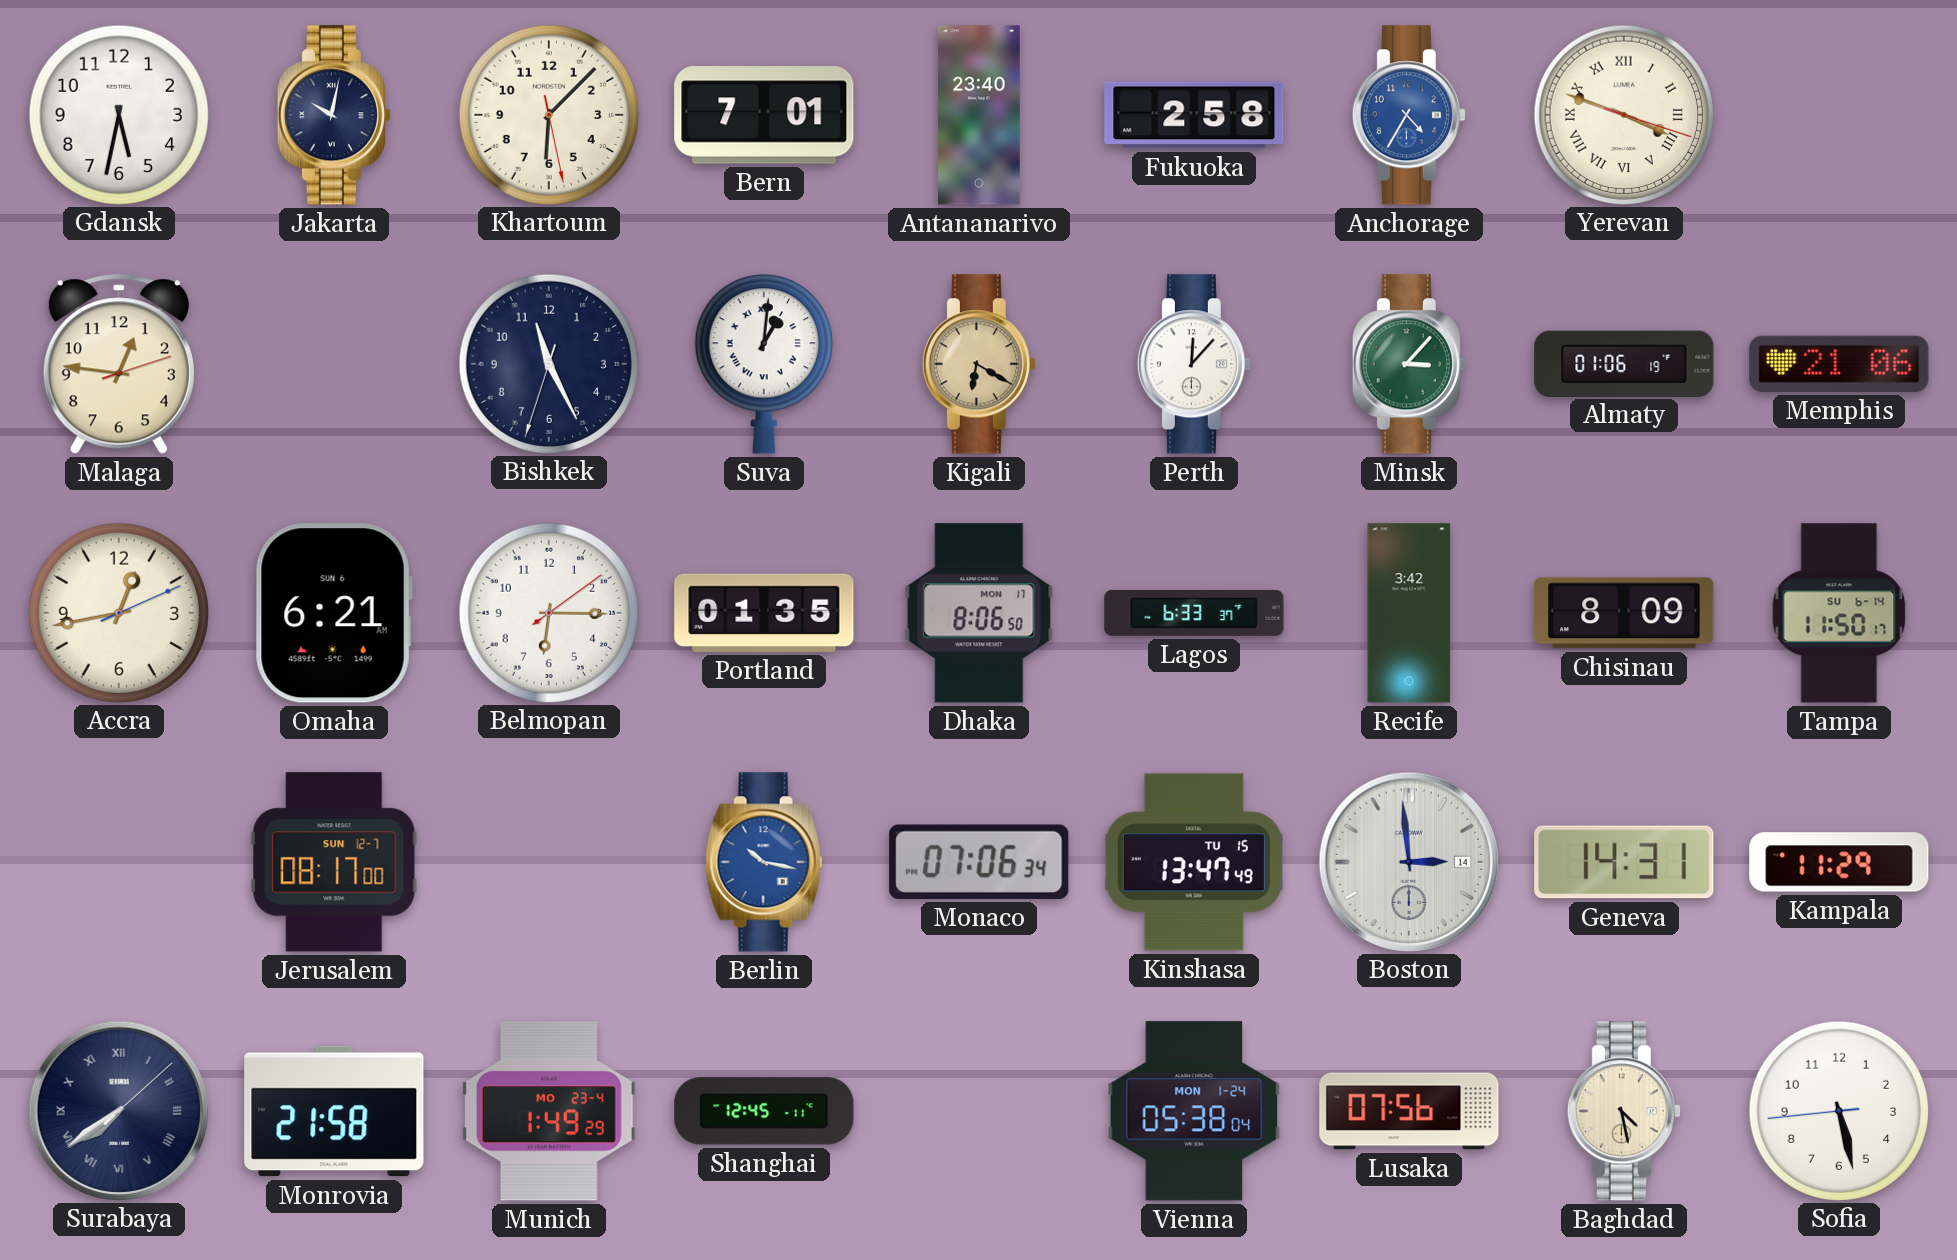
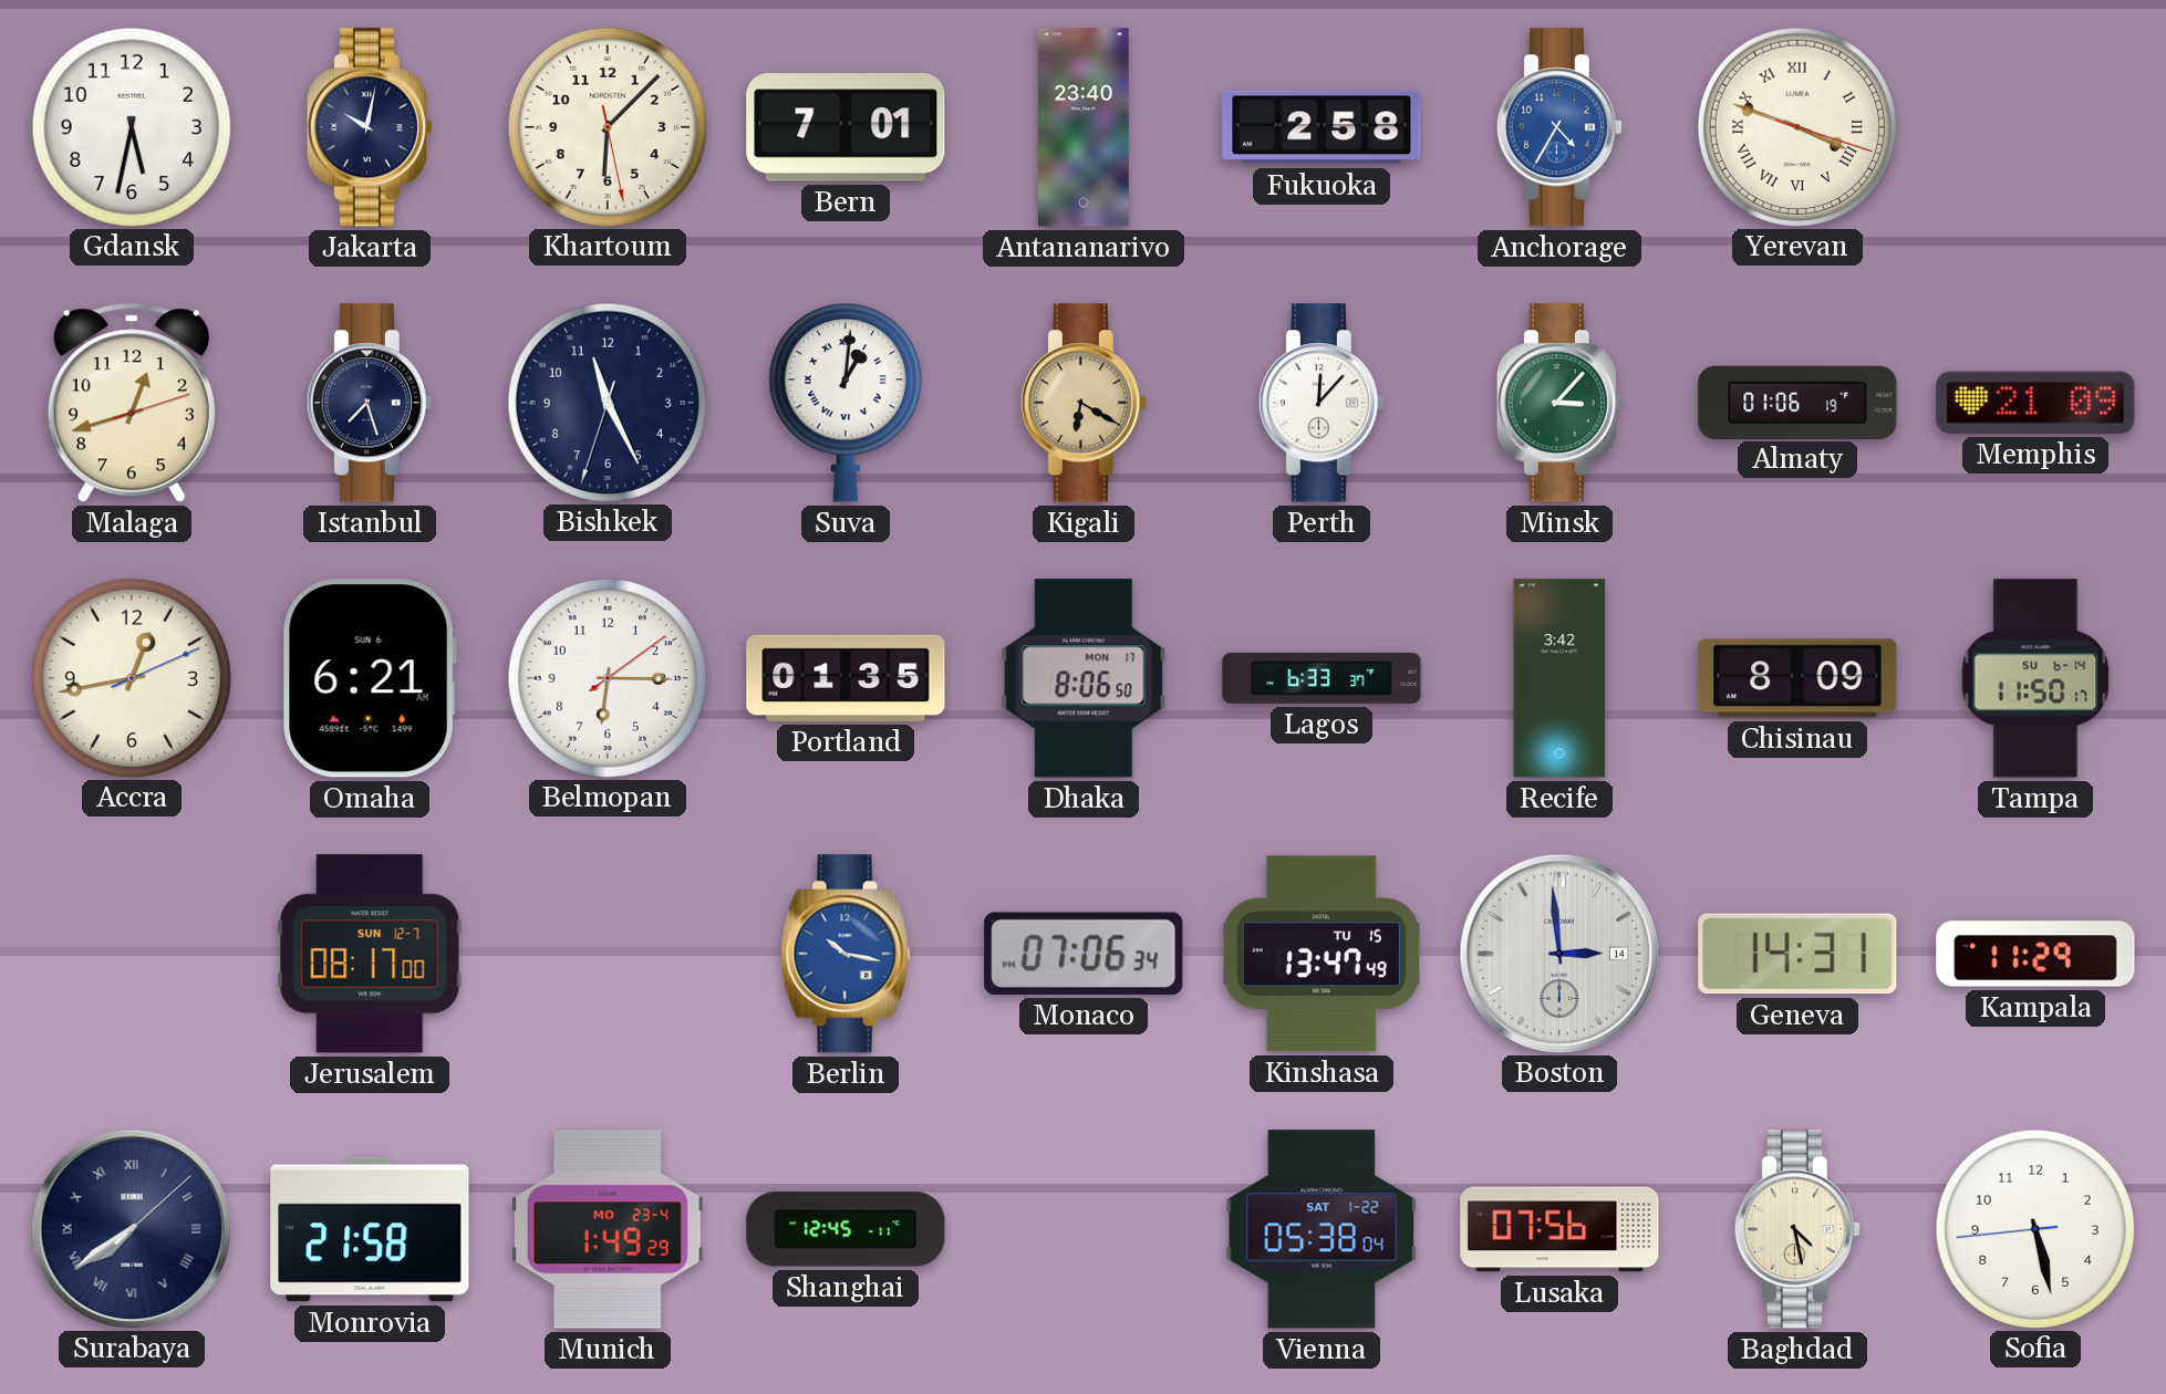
Malaga: 12:46 -> 12:42
Istanbul: none -> 7:27
Memphis: 21:06 -> 21:09
Vienna date: MON 1-24 -> SAT 1-22
